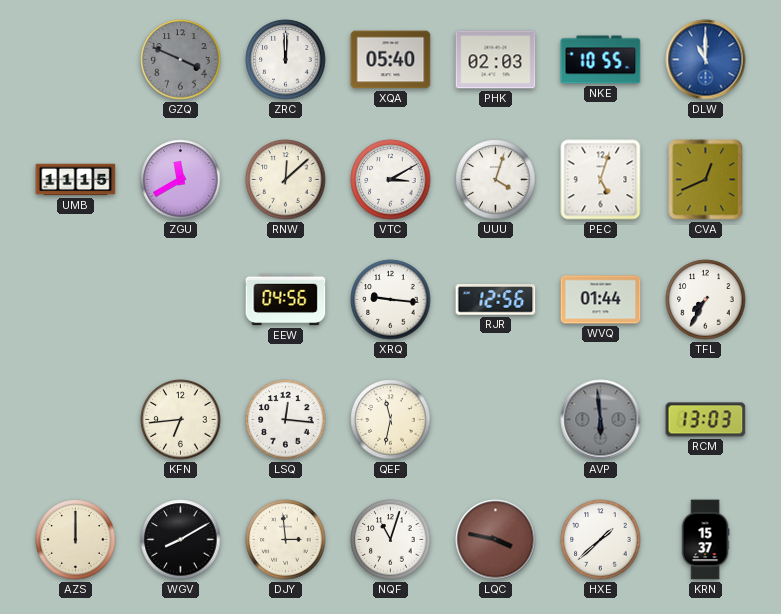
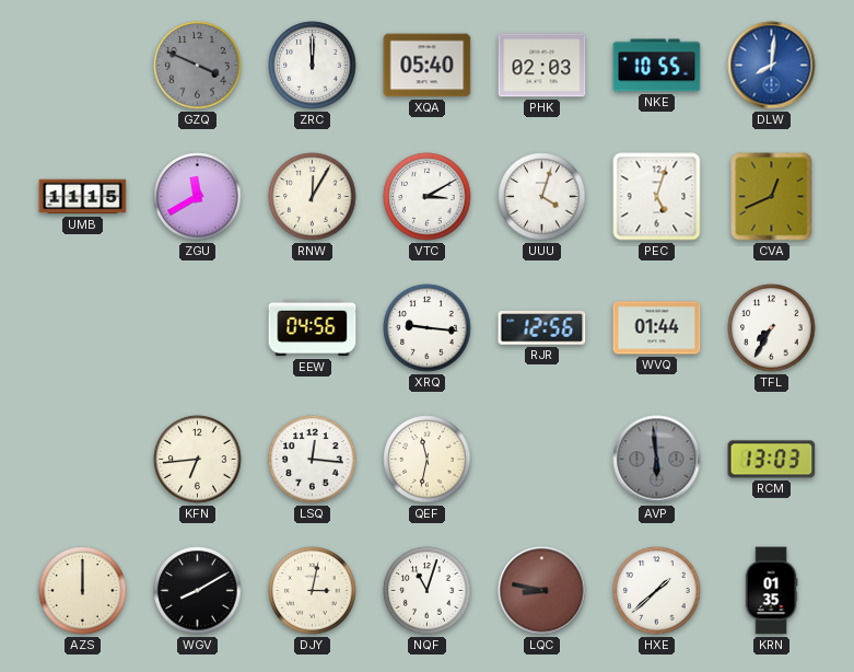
DLW: 11:00 -> 8:01
RNW: 12:08 -> 12:05
DJY: 2:59 -> 3:02
LQC: 3:47 -> 8:47
KRN: 15:37 -> 01:35
